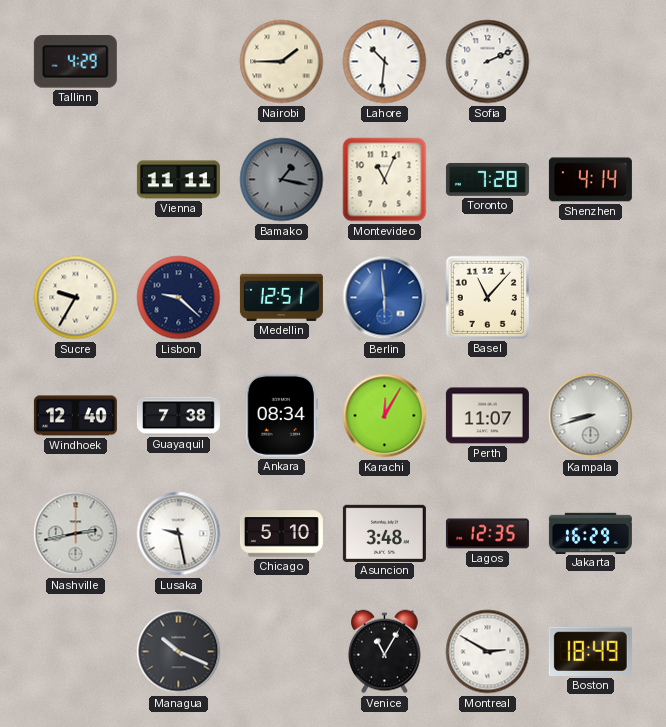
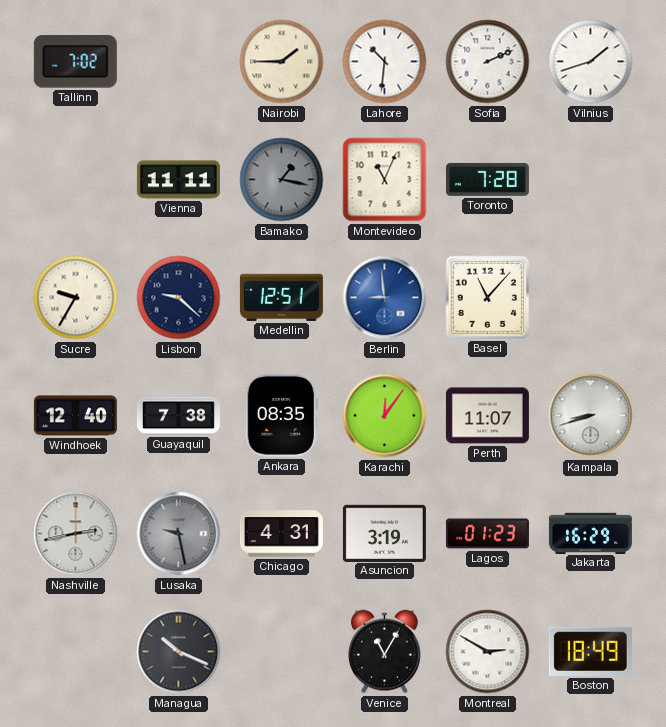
Tallinn: 4:29 -> 7:02
Vilnius: none -> 1:42
Shenzhen: 4:14 -> none
Berlin: 5:59 -> 8:59
Ankara: 08:34 -> 08:35
Karachi: 12:05 -> 12:06
Lusaka dial: white -> grey
Chicago: 5:10 -> 4:31
Asuncion: 3:48 -> 3:19
Lagos: 12:35 -> 01:23
